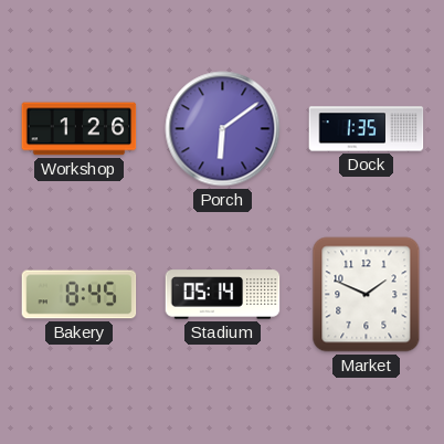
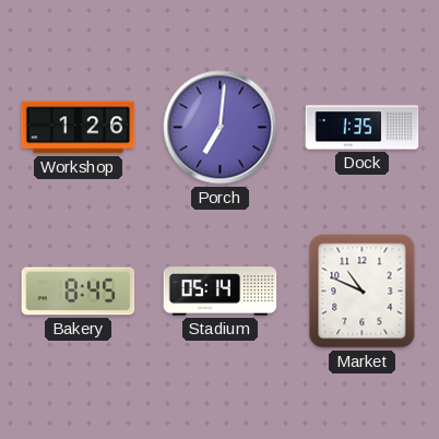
Porch: 6:09 -> 7:01
Market: 1:49 -> 10:49
